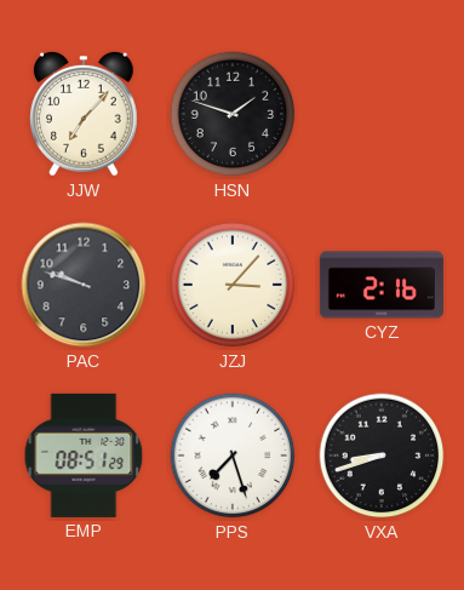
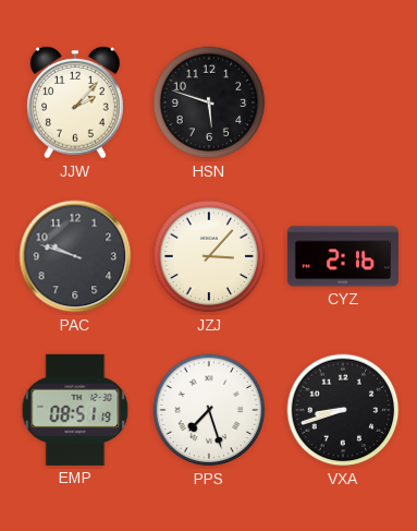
JJW: 7:07 -> 2:07
HSN: 1:48 -> 5:48
EMP: 08:51:29 -> 08:51:19
